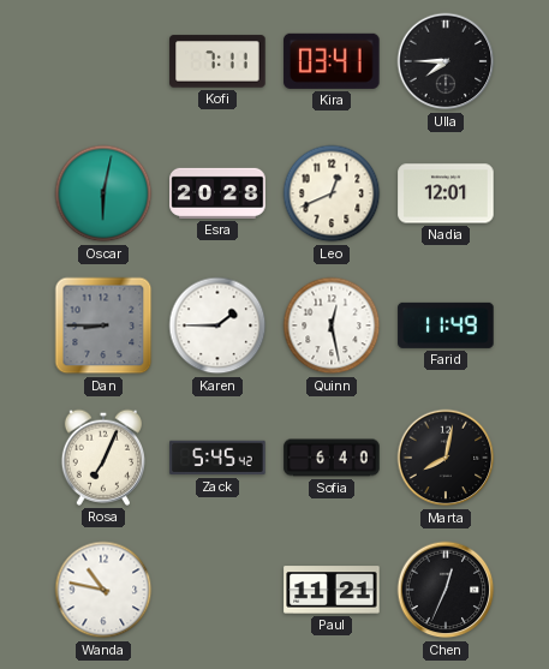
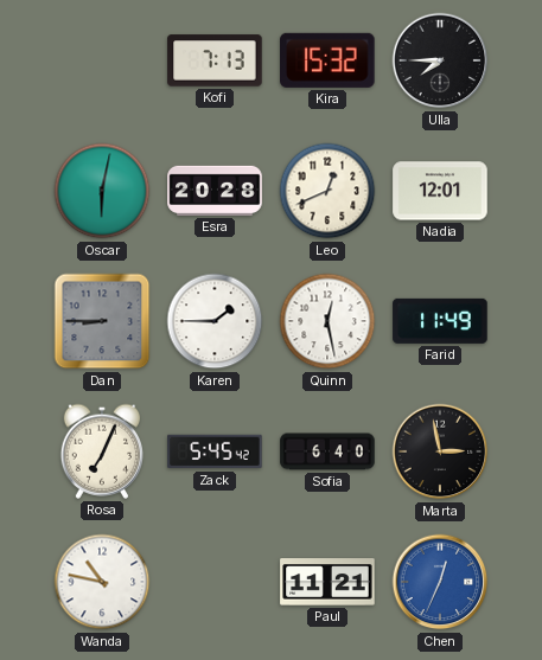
Kofi: 7:11 -> 7:13
Kira: 03:41 -> 15:32
Marta: 8:02 -> 2:58
Chen dial: black -> blue
